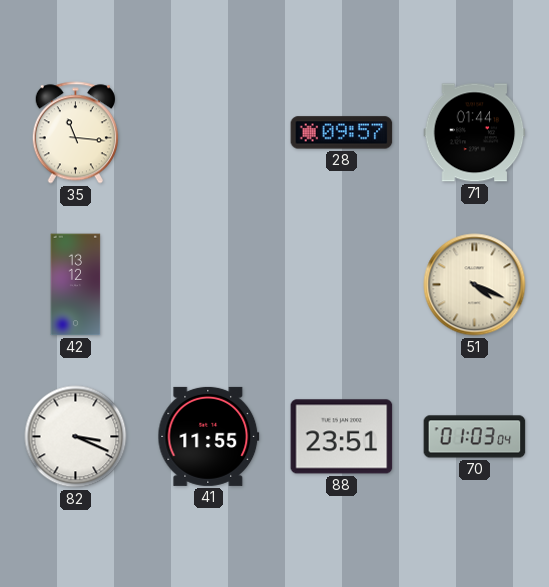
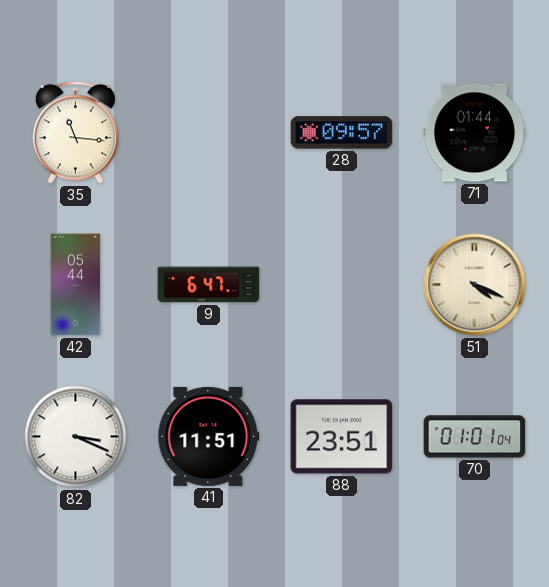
42: 13:12 -> 05:44
9: none -> 6:47
41: 11:55 -> 11:51
70: 01:03 -> 01:01
